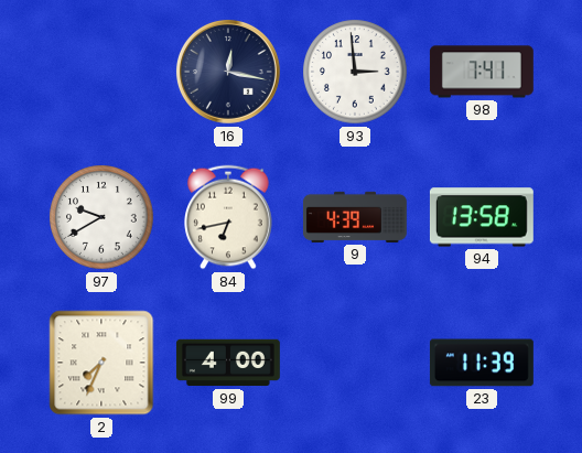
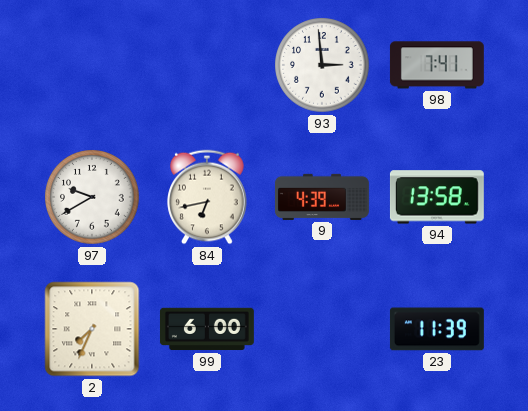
16: 12:17 -> none
99: 4:00 -> 6:00
